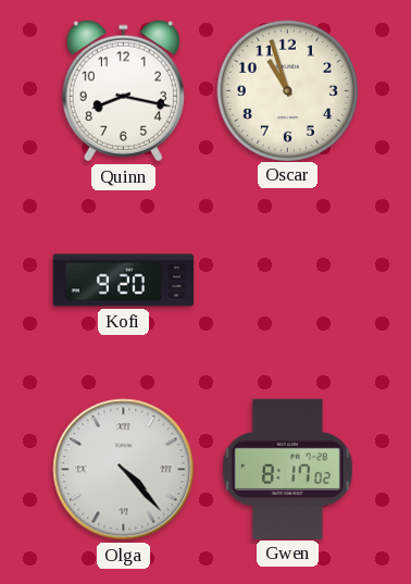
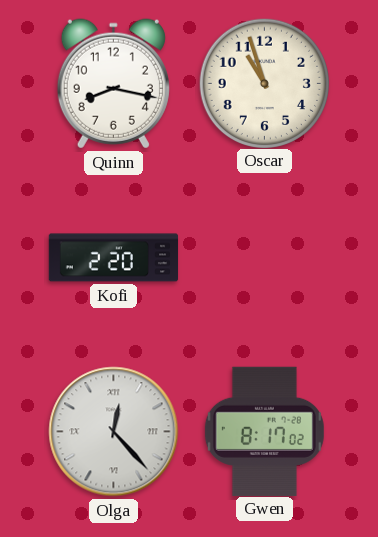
Kofi: 9:20 -> 2:20
Olga: 4:23 -> 12:23
